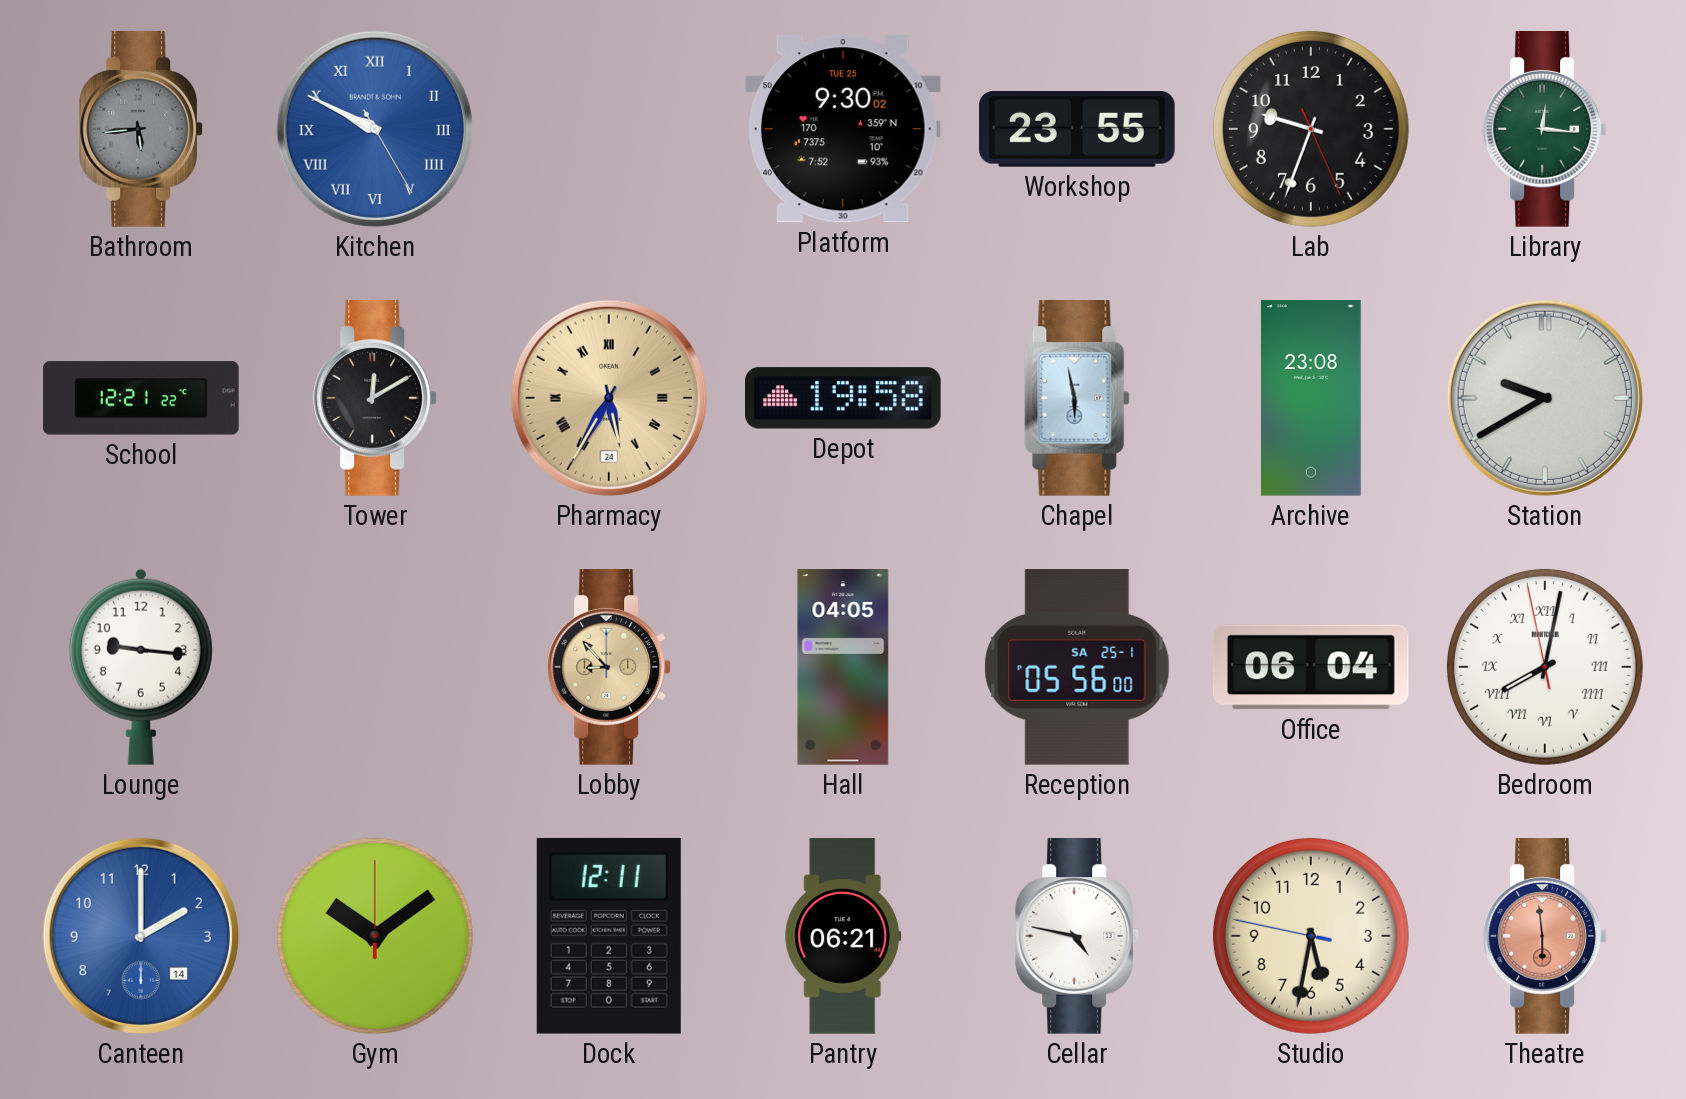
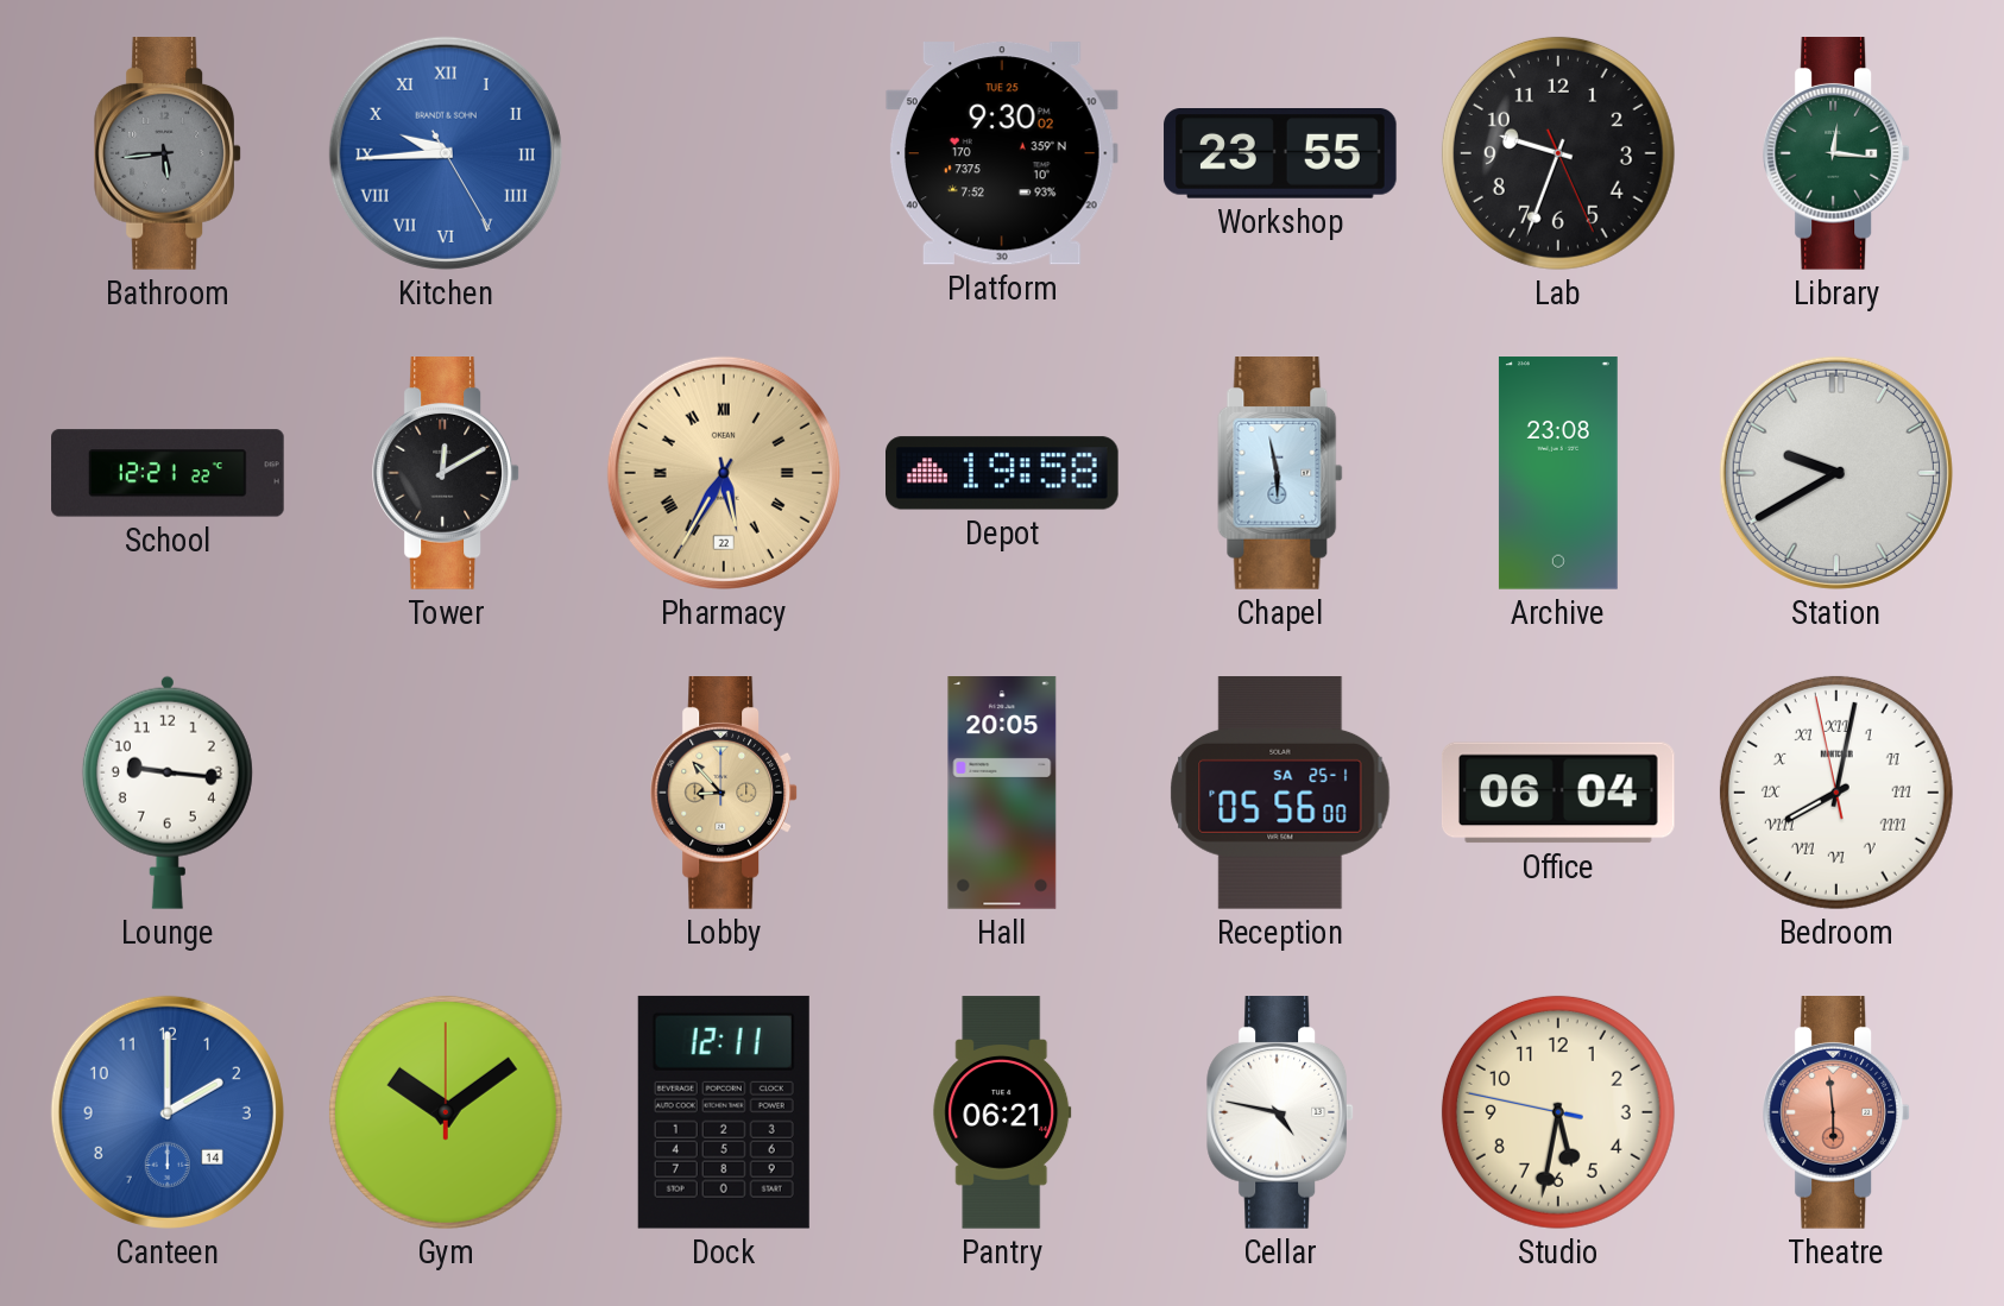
Kitchen: 9:49 -> 9:44
Pharmacy date: 24 -> 22
Hall: 04:05 -> 20:05
